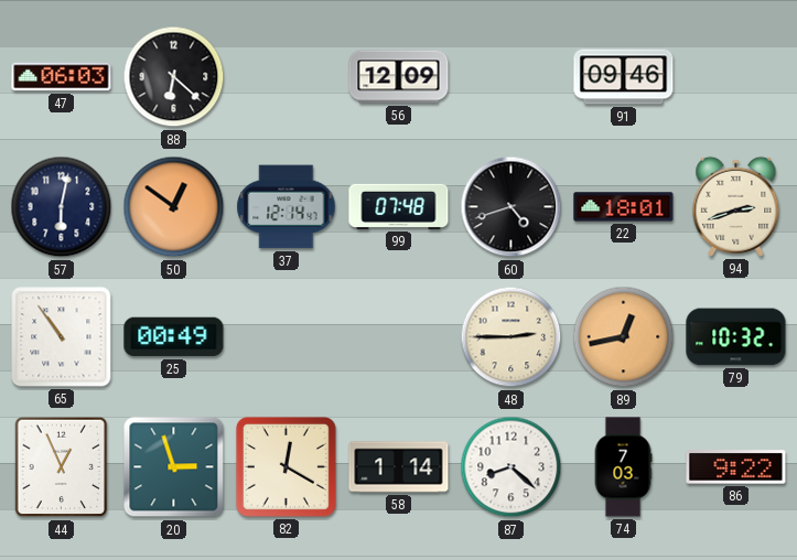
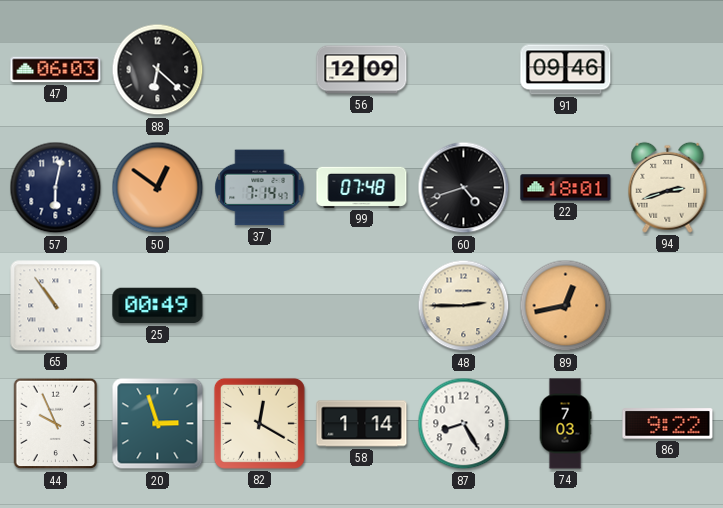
37: 12:14 -> 7:14
79: 10:32 -> none
44: 12:56 -> 9:56
87: 8:22 -> 8:25
